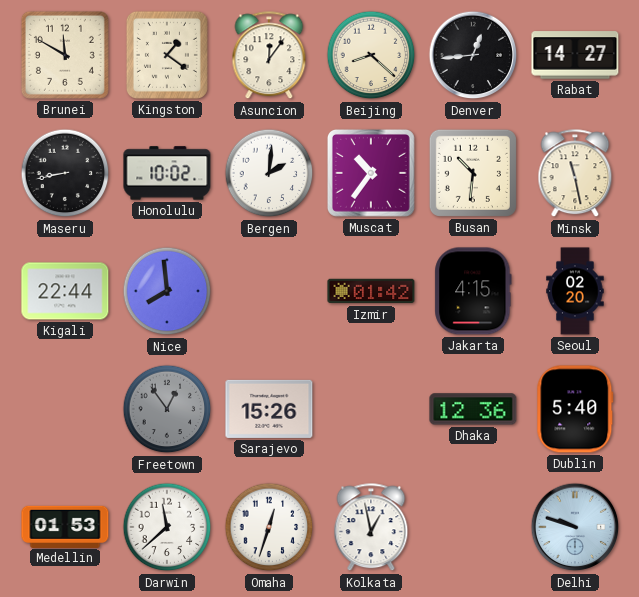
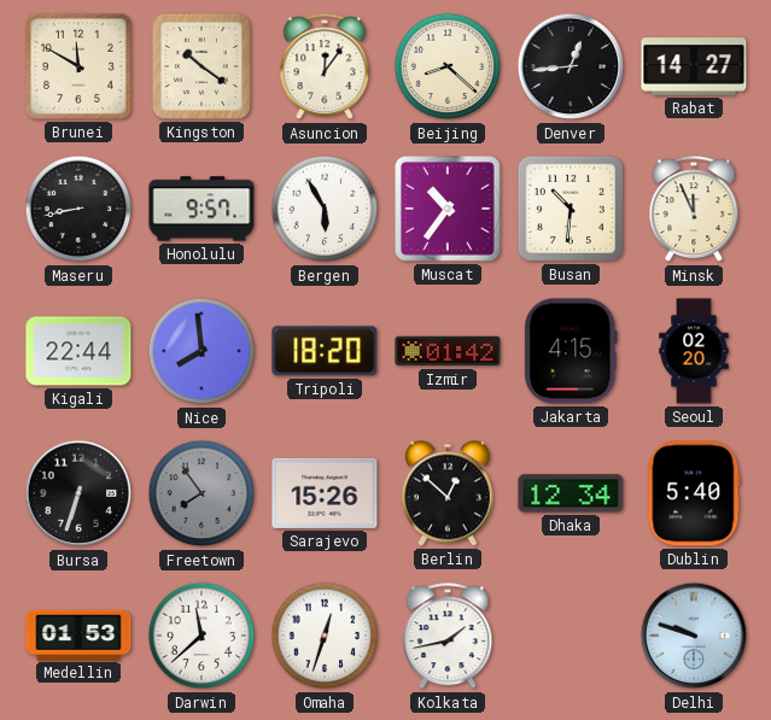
Kingston: 1:21 -> 10:21
Honolulu: 10:02 -> 9:57
Bergen: 2:01 -> 5:55
Minsk: 11:28 -> 11:56
Tripoli: none -> 18:20
Bursa: none -> 6:33
Freetown: 12:54 -> 7:54
Berlin: none -> 12:52
Dhaka: 12:36 -> 12:34
Kolkata: 12:58 -> 1:43
